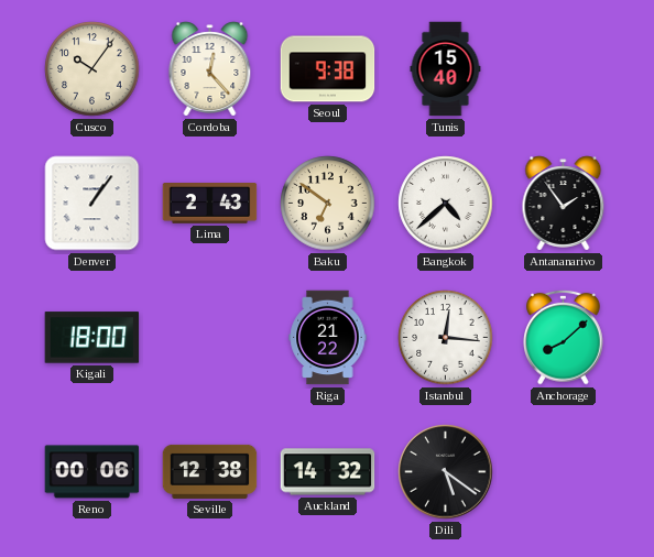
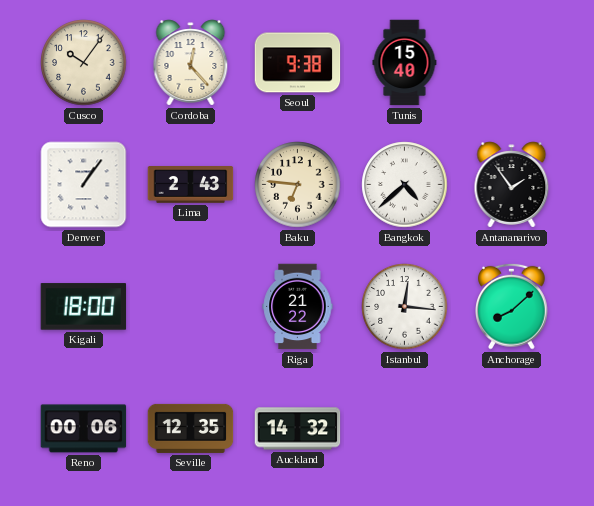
Baku: 6:51 -> 6:46
Seville: 12:38 -> 12:35
Dili: 5:21 -> none
